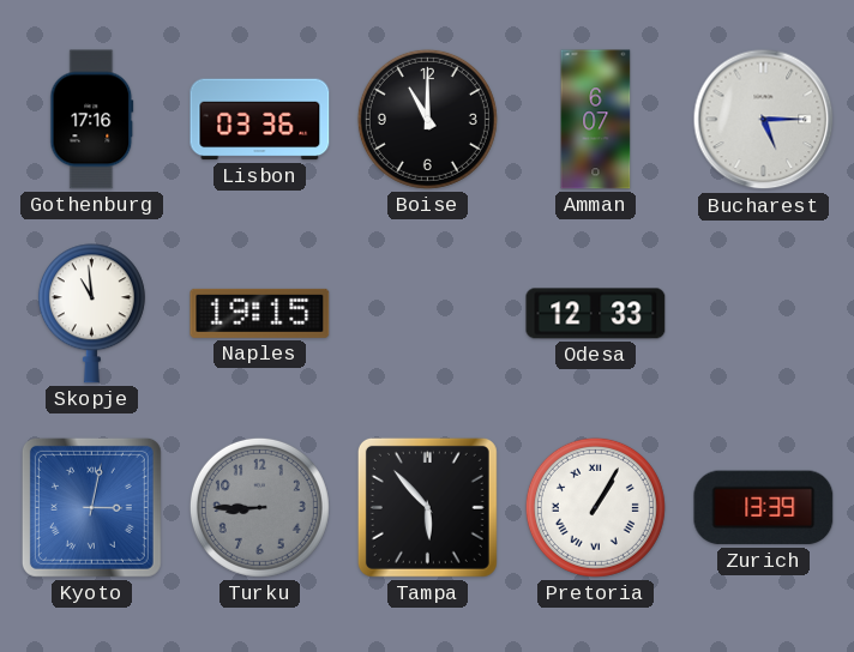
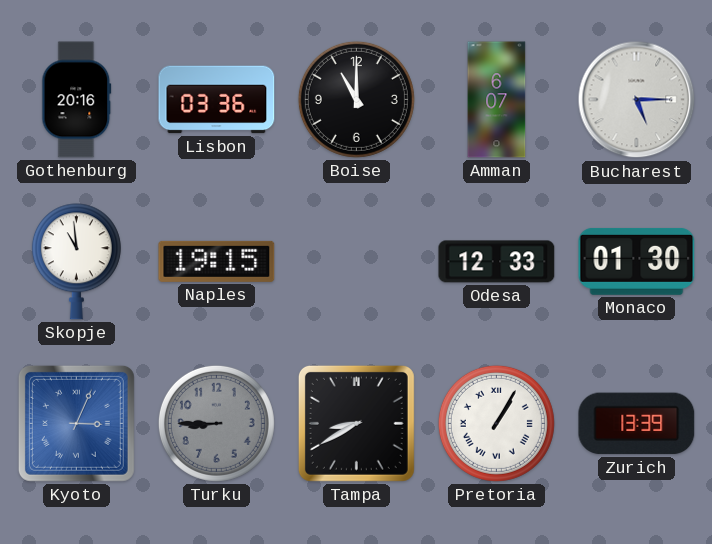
Gothenburg: 17:16 -> 20:16
Monaco: none -> 01:30
Kyoto: 3:02 -> 3:04
Tampa: 5:53 -> 8:40
